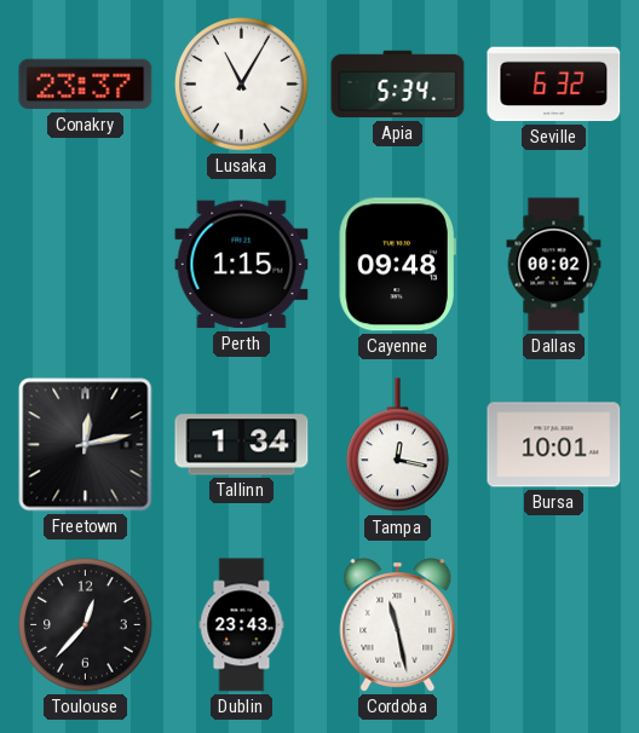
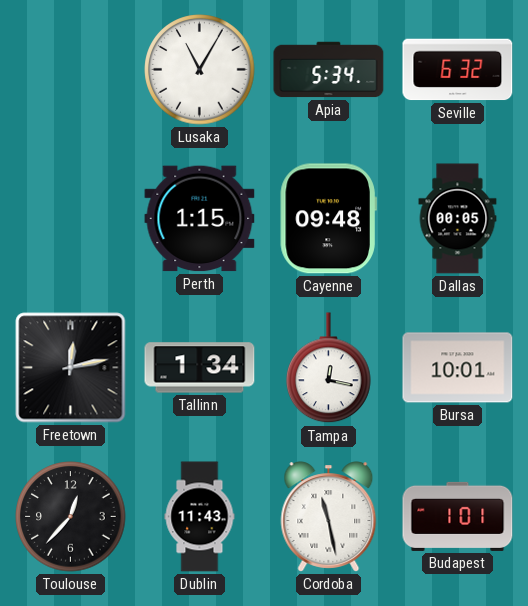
Conakry: 23:37 -> none
Dallas: 00:02 -> 00:05
Dublin: 23:43 -> 11:43
Budapest: none -> 1:01
